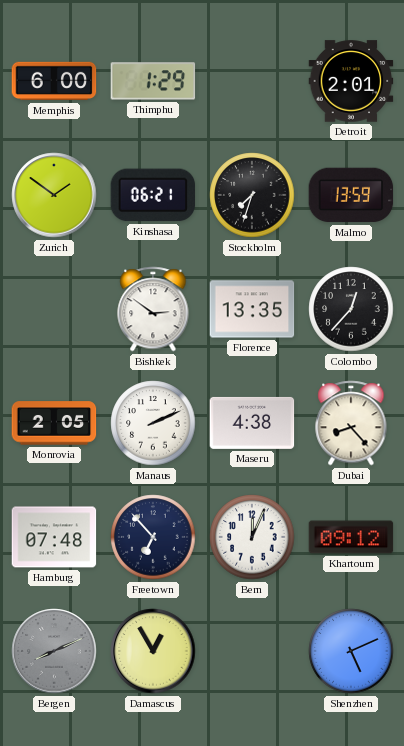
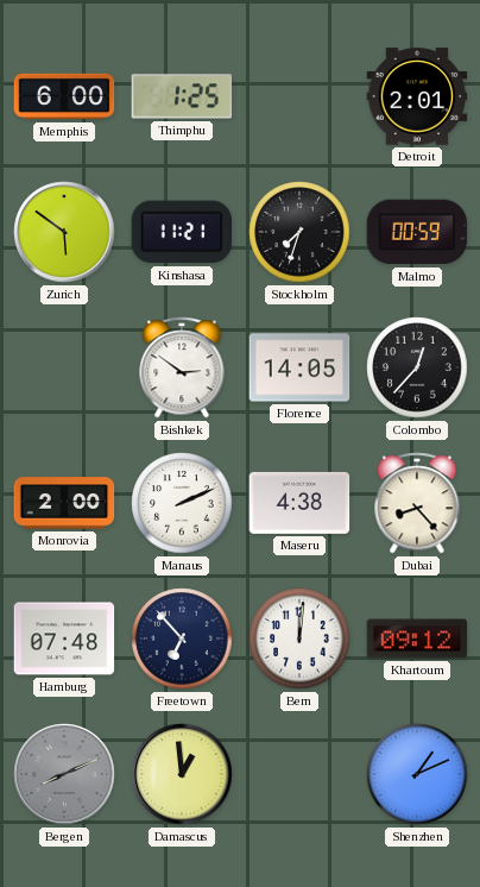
Thimphu: 1:29 -> 1:25
Zurich: 1:51 -> 5:51
Kinshasa: 06:21 -> 11:21
Malmo: 13:59 -> 00:59
Florence: 13:35 -> 14:05
Monrovia: 2:05 -> 2:00
Bern: 12:04 -> 12:01
Damascus: 12:55 -> 12:59
Shenzhen: 5:11 -> 1:11
